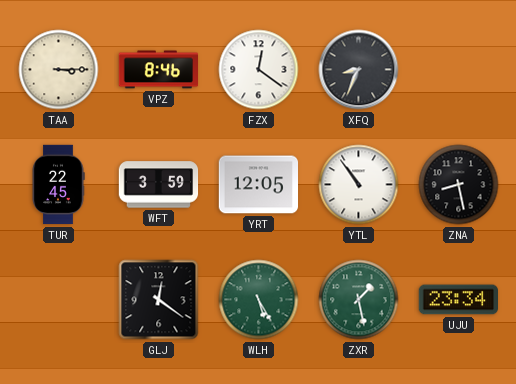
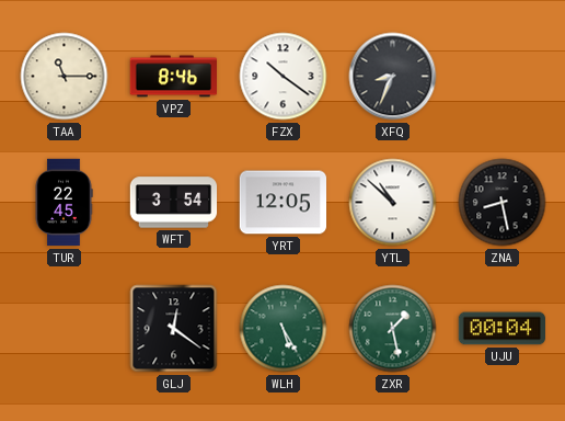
TAA: 3:15 -> 11:15
FZX: 12:21 -> 10:21
WFT: 3:59 -> 3:54
YTL: 10:54 -> 10:52
UJU: 23:34 -> 00:04
